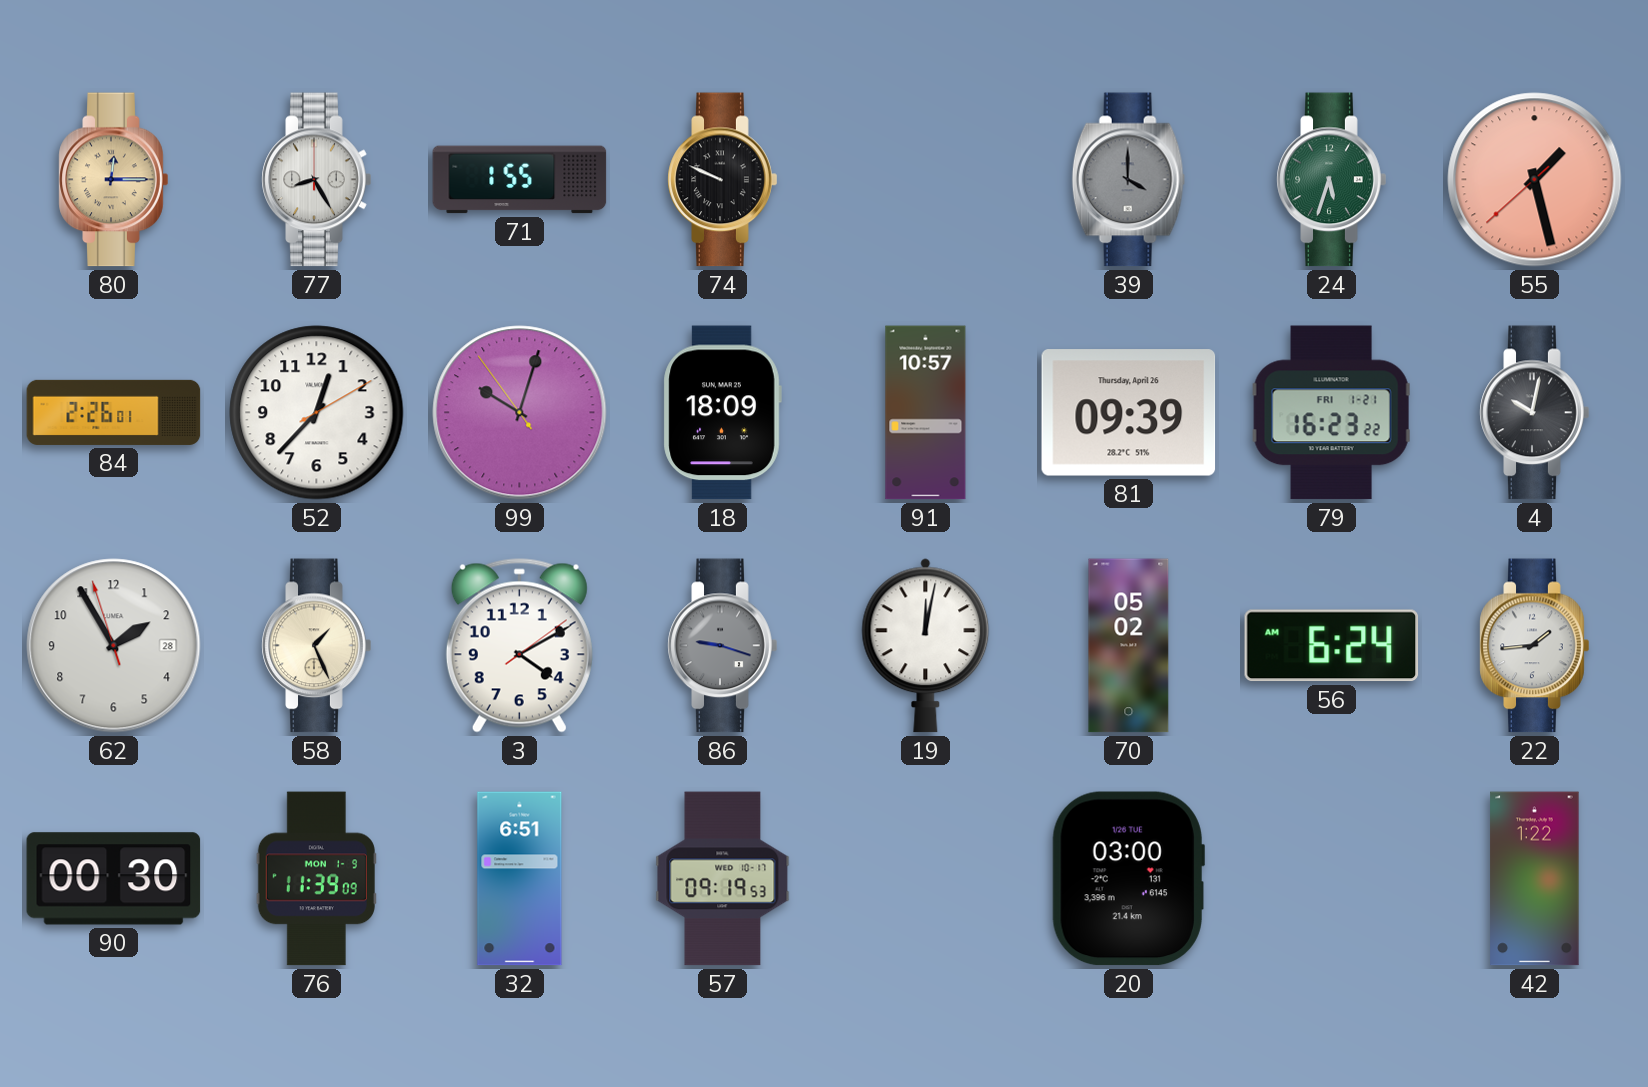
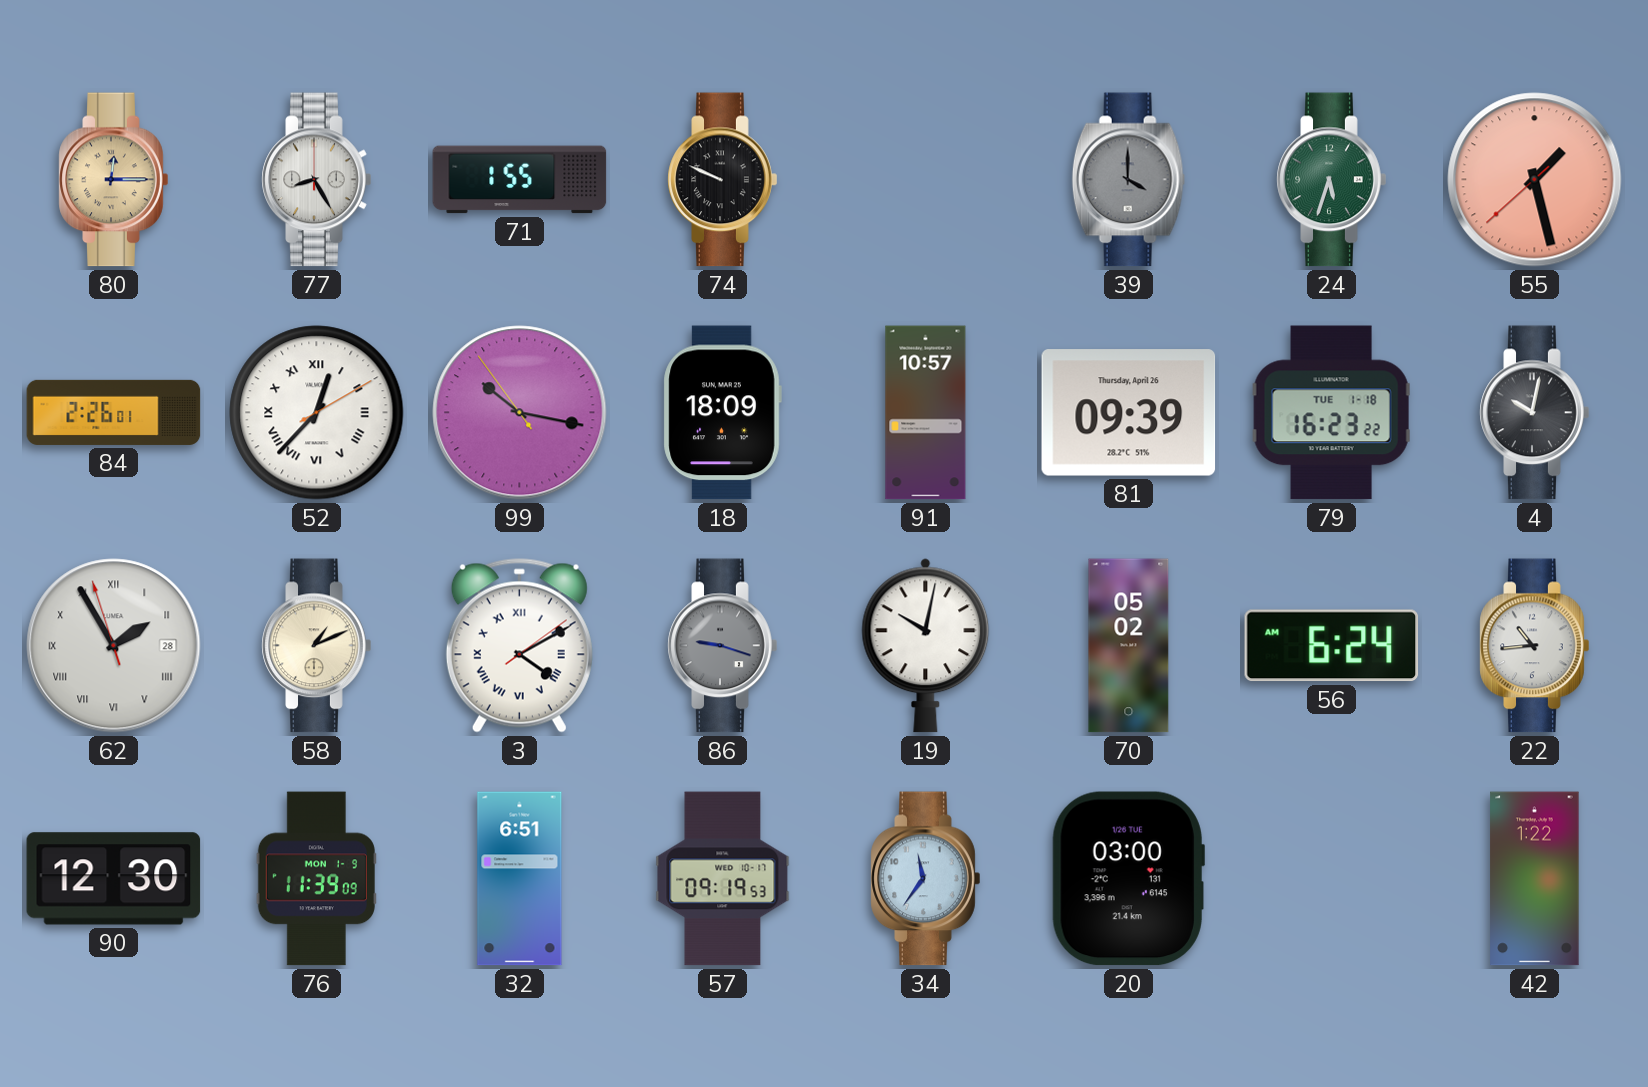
52 numerals: Arabic -> Roman
99: 10:02 -> 10:16
79 date: FRI 1-21 -> TUE 1-18
62 numerals: Arabic -> Roman
58: 1:26 -> 1:11
3 numerals: Arabic -> Roman
19: 12:02 -> 10:02
22: 1:44 -> 10:44
90: 00:30 -> 12:30
34: none -> 11:36
